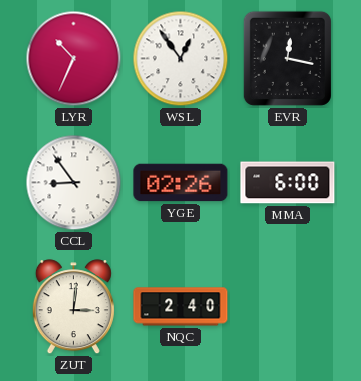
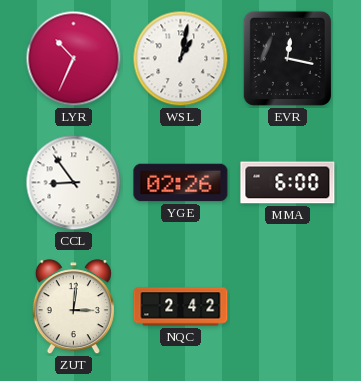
WSL: 12:54 -> 1:02
NQC: 2:40 -> 2:42
